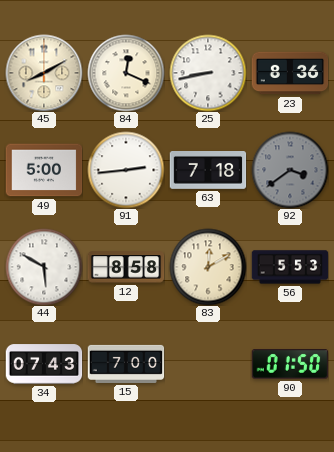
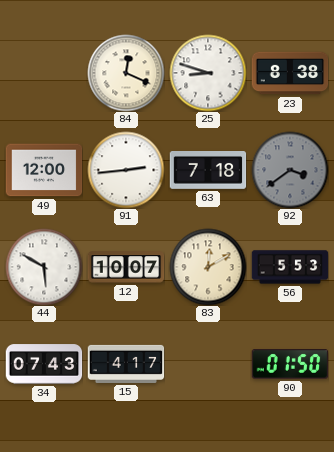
45: 8:10 -> none
25: 8:43 -> 8:48
23: 8:36 -> 8:38
49: 5:00 -> 12:00
12: 8:58 -> 10:07
15: 7:00 -> 4:17
